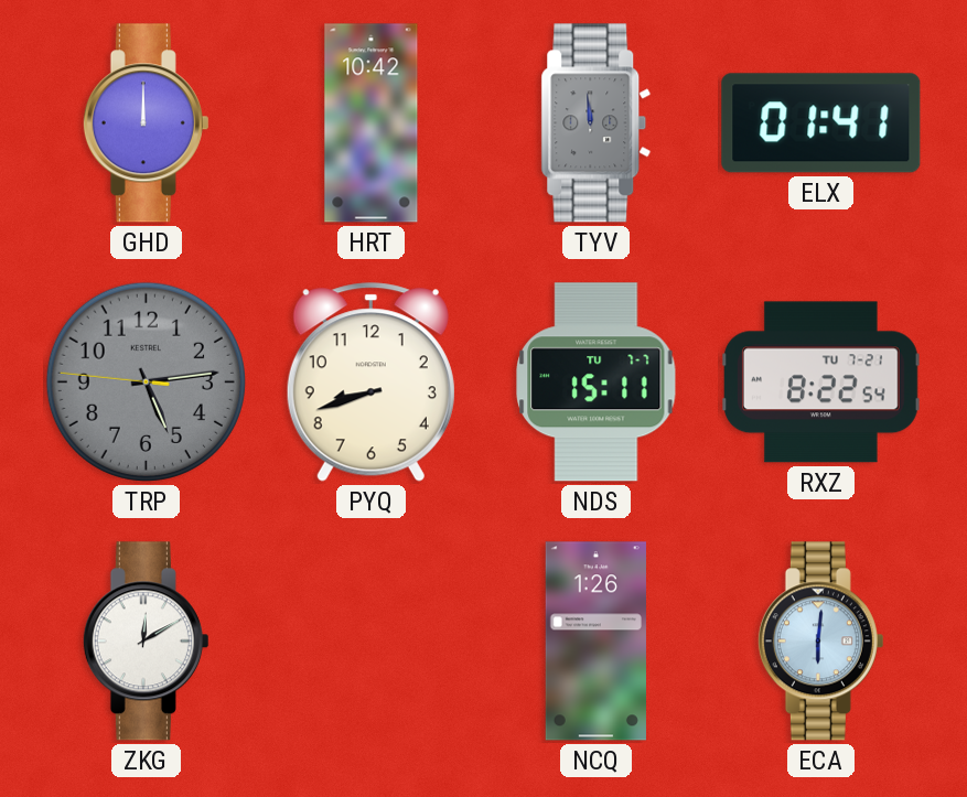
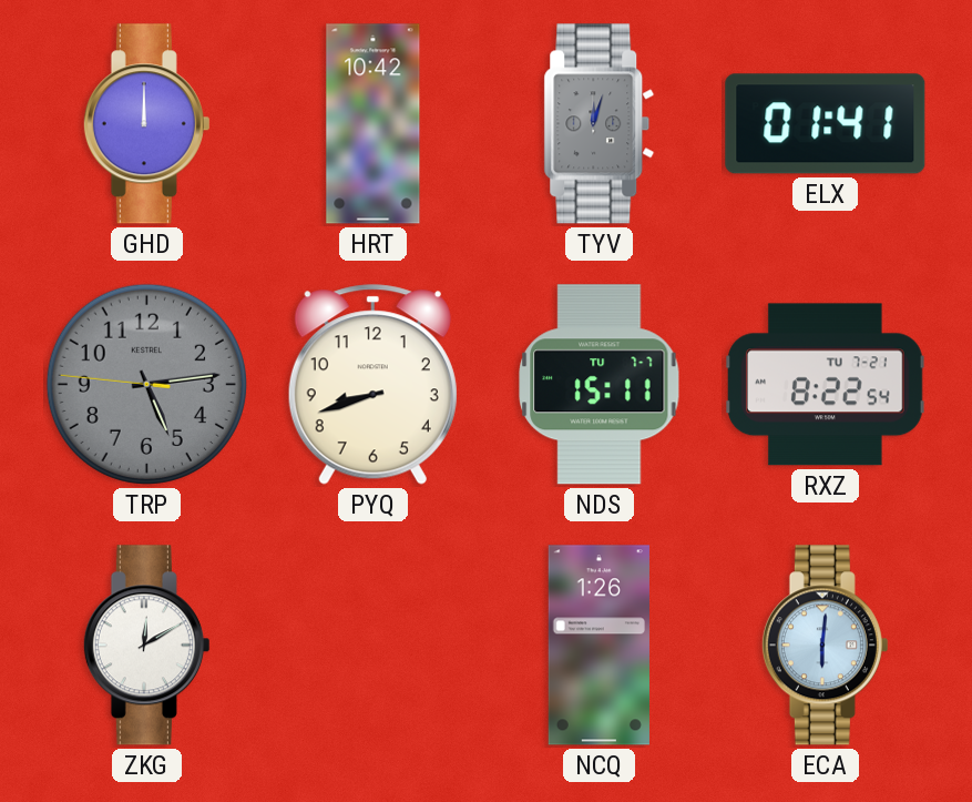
TYV: 11:59 -> 12:03
